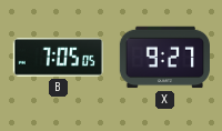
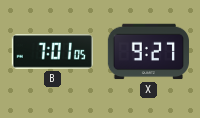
B: 7:05 -> 7:01
